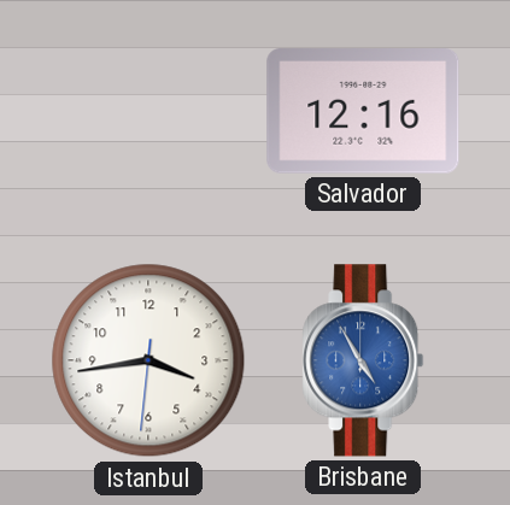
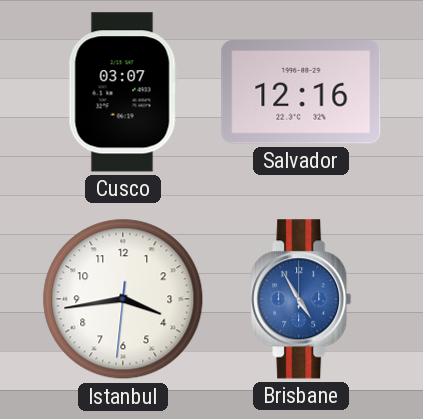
Cusco: none -> 03:07
